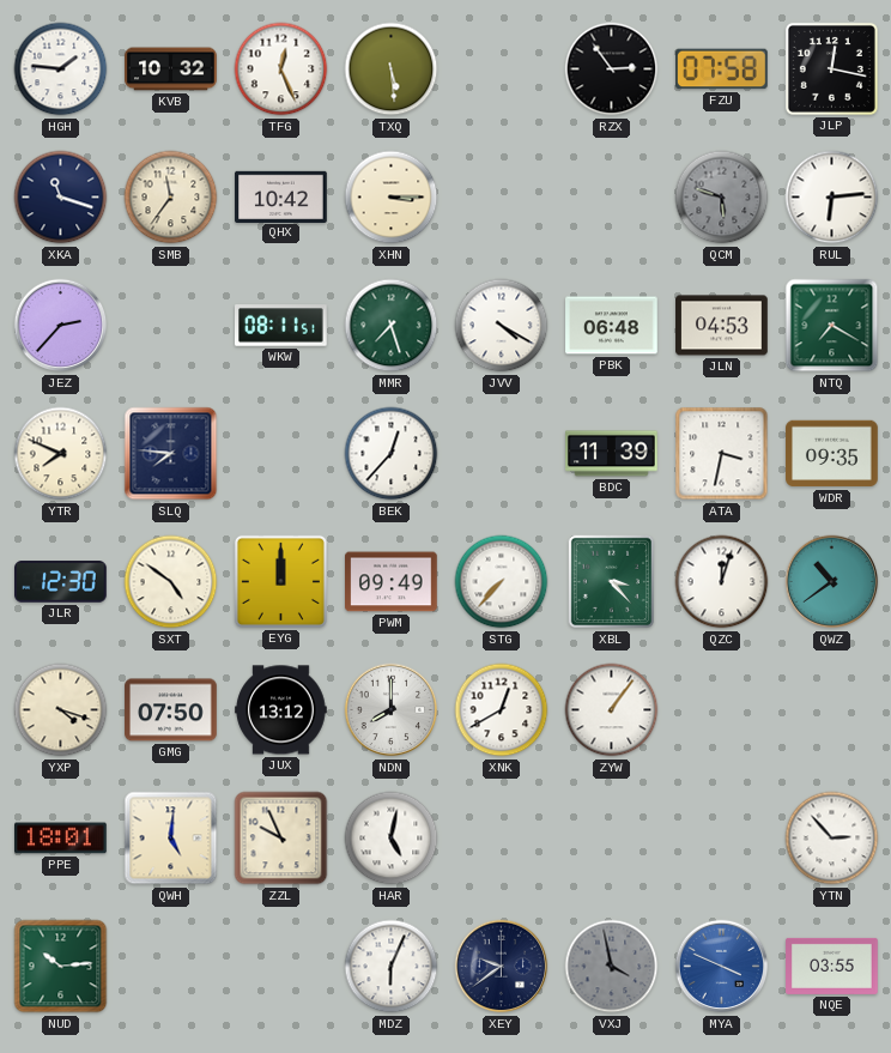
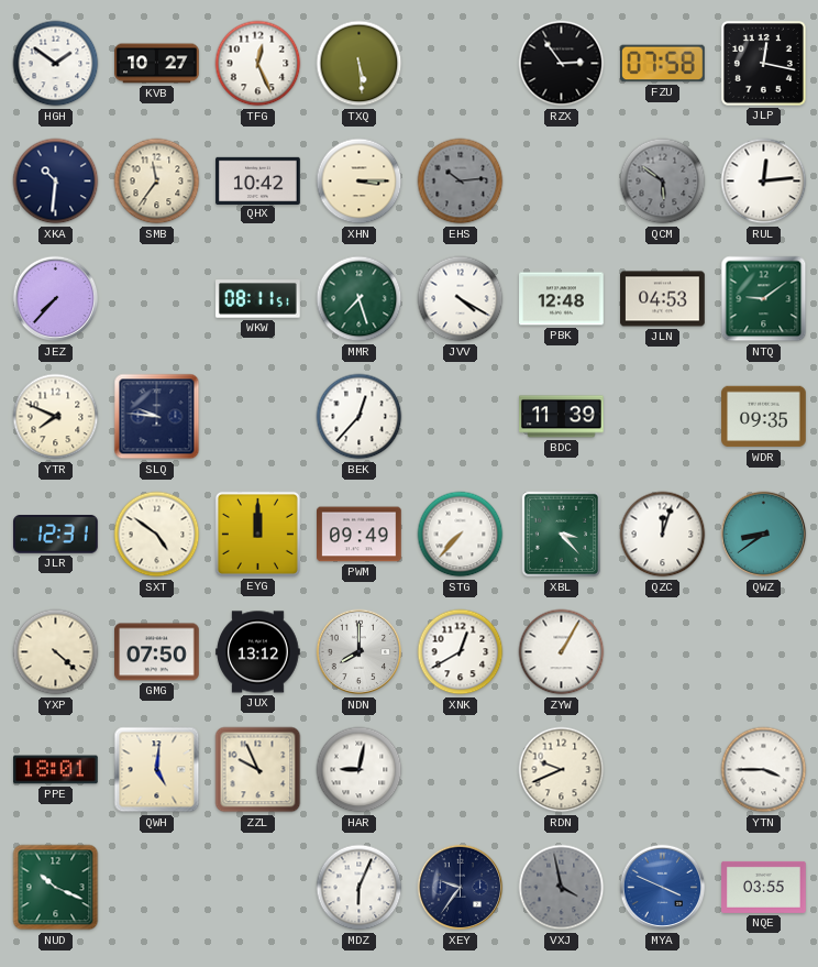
HGH: 1:46 -> 1:51
KVB: 10:32 -> 10:27
XKA: 11:18 -> 10:31
EHS: none -> 10:14
QCM: 5:48 -> 5:51
RUL: 6:14 -> 12:14
JEZ: 2:37 -> 7:37
PBK: 06:48 -> 12:48
NTQ: 7:20 -> 9:09
SLQ: 7:46 -> 9:46
ATA: 3:32 -> none
JLR: 12:30 -> 12:31
QWZ: 10:39 -> 8:39
YXP: 4:18 -> 4:22
ZYW: 1:06 -> 1:05
HAR: 5:02 -> 9:02
RDN: none -> 9:41
YTN: 2:53 -> 3:45
NUD: 10:14 -> 10:19
XEY: 9:39 -> 9:36
